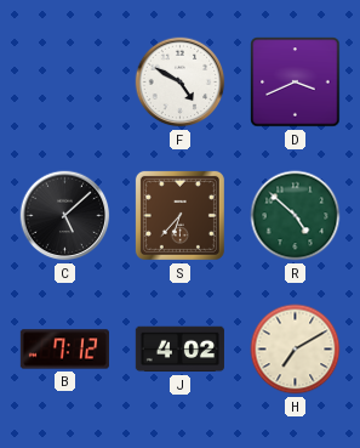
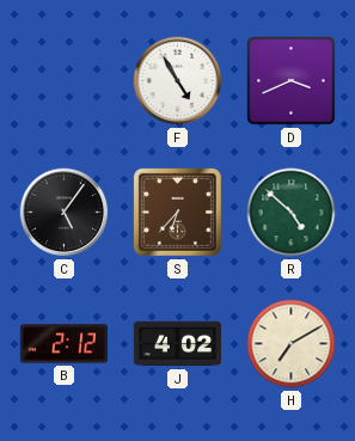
F: 4:50 -> 4:55
C: 5:08 -> 5:06
B: 7:12 -> 2:12
